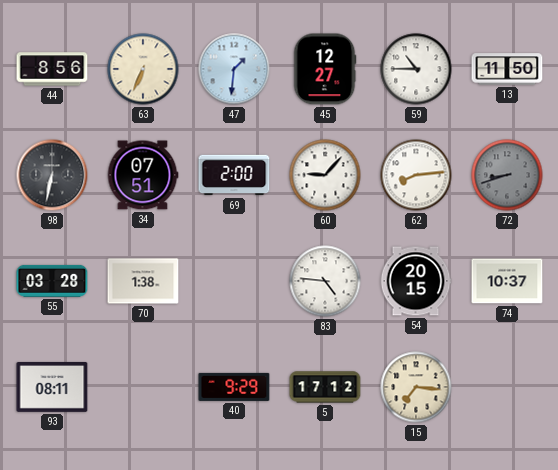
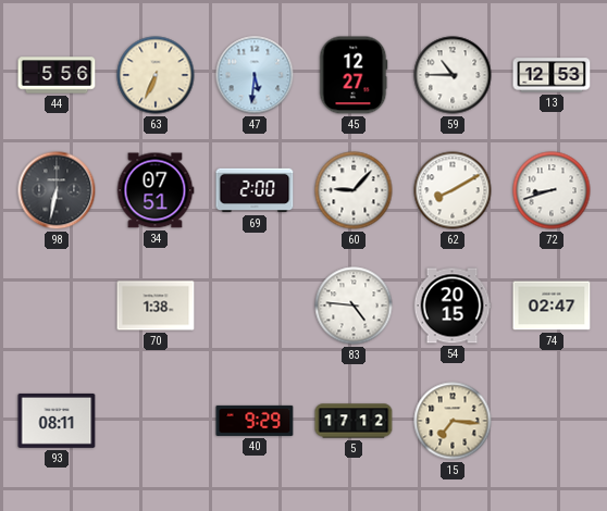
44: 8:56 -> 5:56
47: 1:31 -> 5:31
13: 11:50 -> 12:53
62: 8:14 -> 8:10
72 dial: grey -> white
55: 03:28 -> none
74: 10:37 -> 02:47
